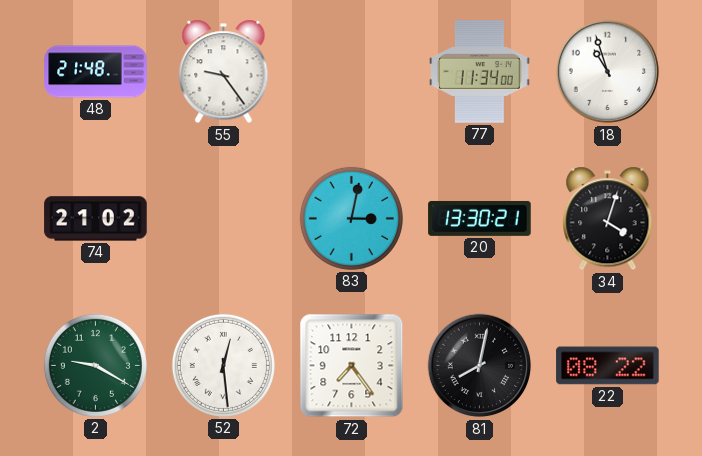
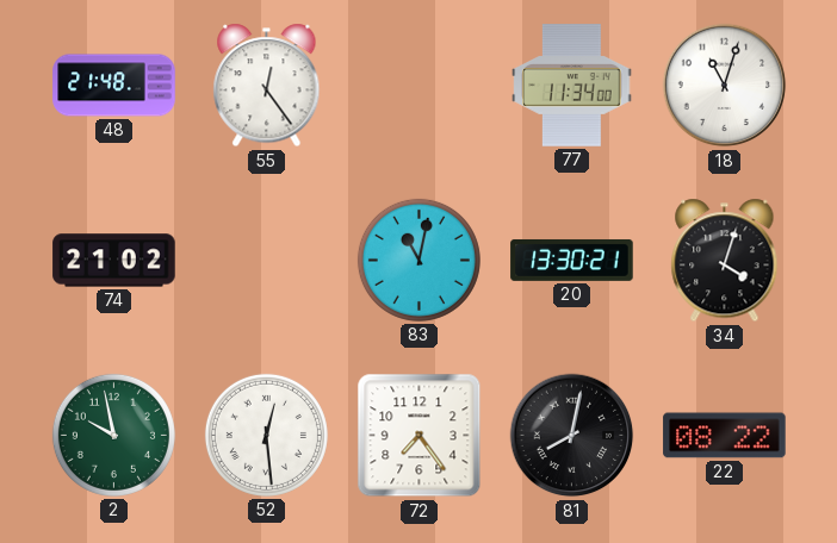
55: 9:24 -> 12:24
18: 10:57 -> 11:03
83: 3:02 -> 11:02
2: 9:20 -> 9:58
